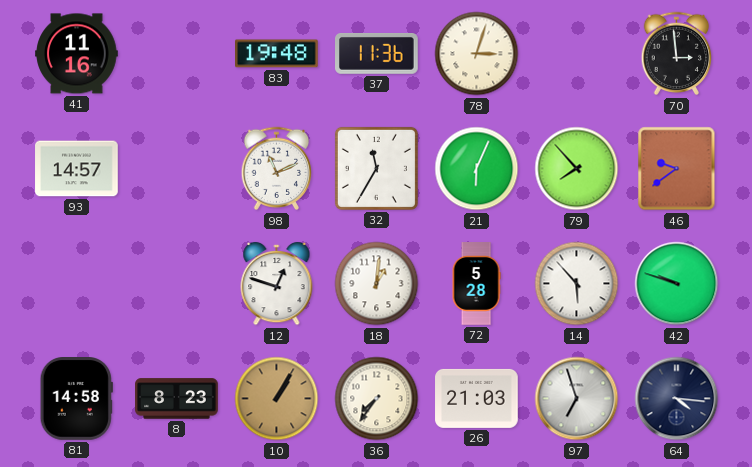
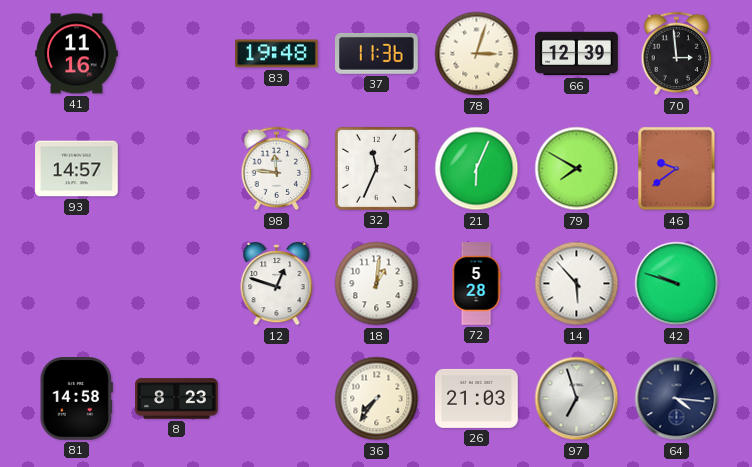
66: none -> 12:39
98: 11:11 -> 11:46
32: 11:35 -> 11:34
79: 7:53 -> 7:50
10: 1:05 -> none
